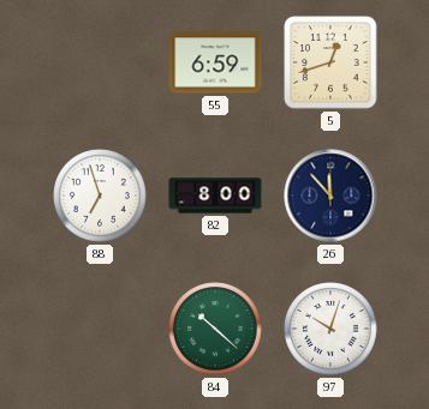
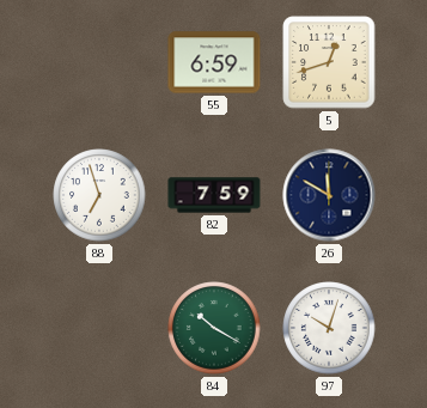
82: 8:00 -> 7:59
26: 11:53 -> 11:50
84: 10:22 -> 10:20
